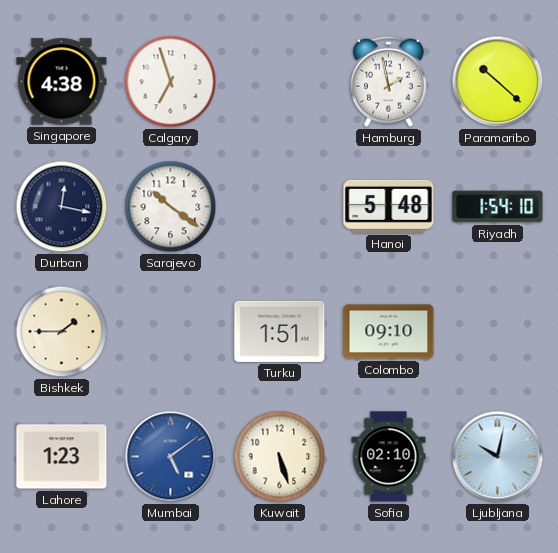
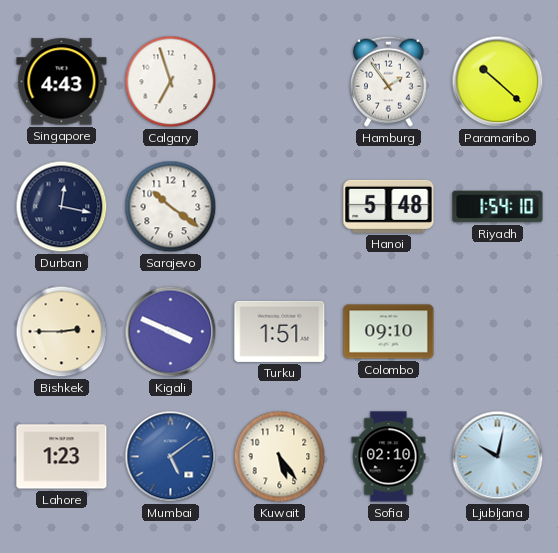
Singapore: 4:38 -> 4:43
Hamburg: 1:58 -> 1:54
Bishkek: 1:45 -> 2:45
Kigali: none -> 3:49
Kuwait: 5:27 -> 5:24
